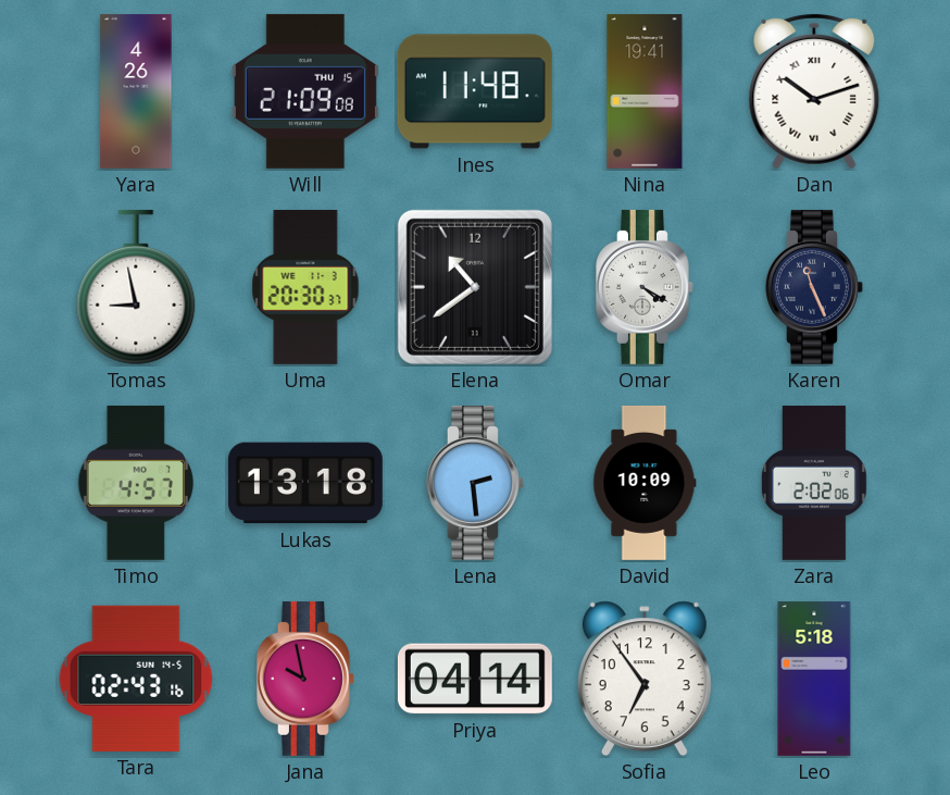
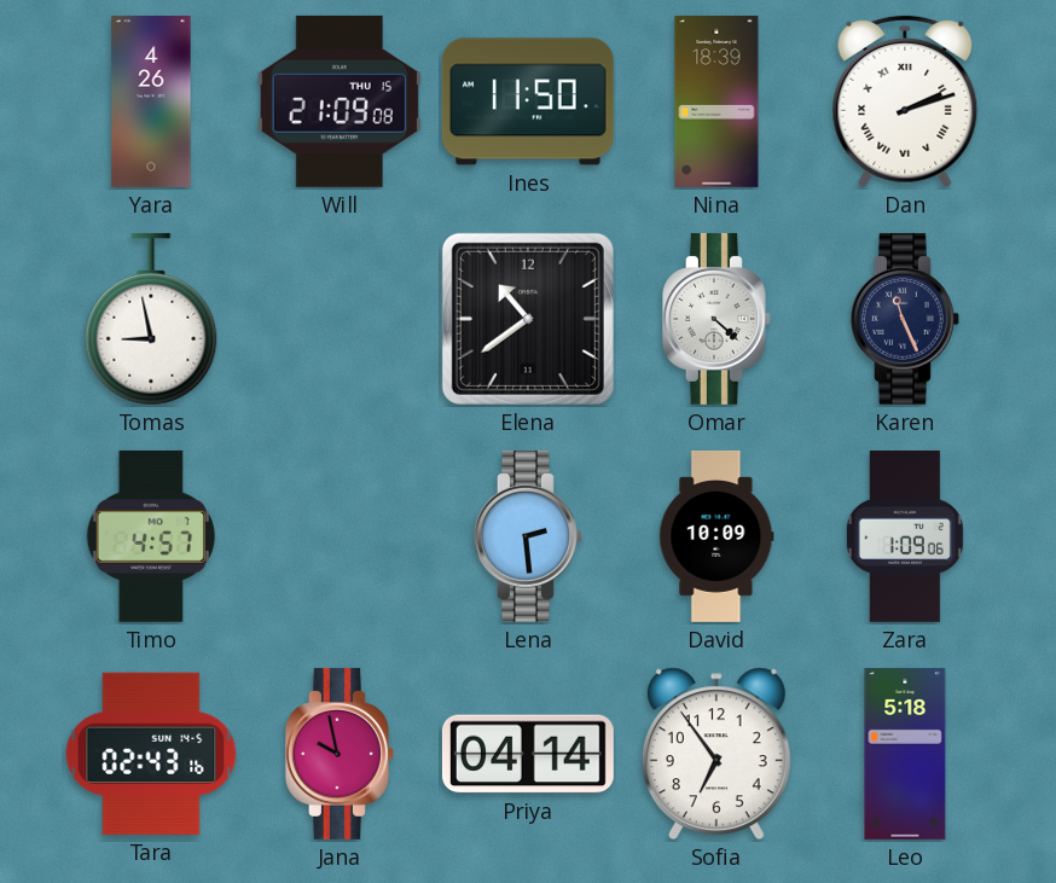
Ines: 11:48 -> 11:50
Nina: 19:41 -> 18:39
Dan: 10:12 -> 2:12
Uma: 20:30 -> none
Omar: 4:20 -> 4:22
Lukas: 13:18 -> none
Zara: 2:02 -> 1:09
